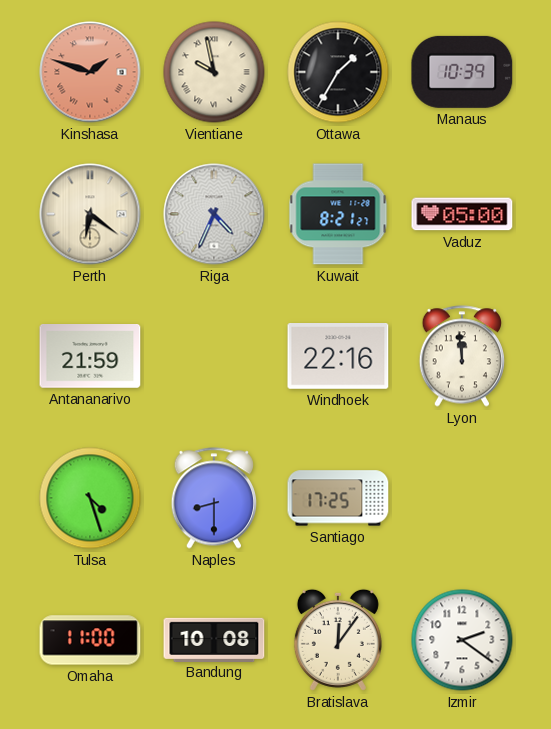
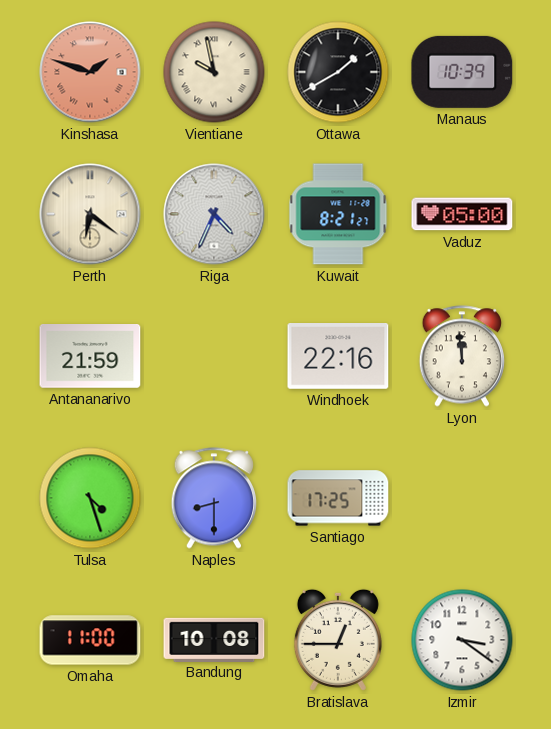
Ottawa: 1:35 -> 1:40
Bratislava: 12:06 -> 12:45
Izmir: 2:21 -> 3:21
